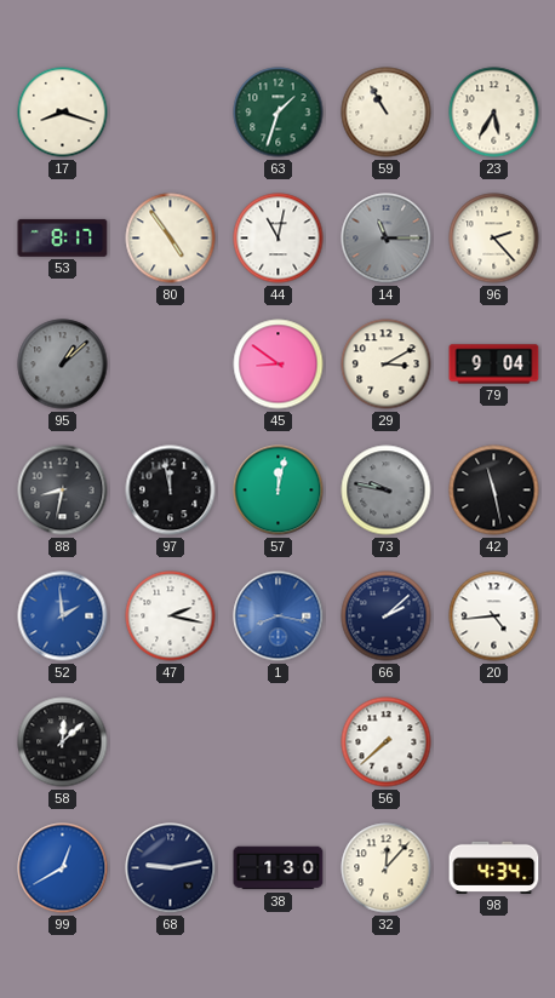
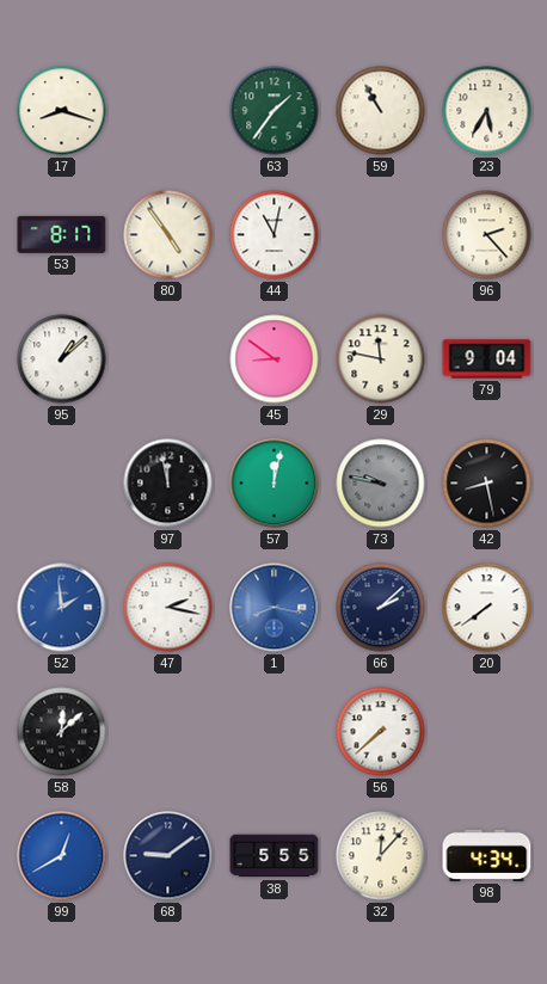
63: 1:33 -> 1:36
14: 11:15 -> none
95 dial: grey -> white
29: 3:10 -> 11:47
88: 8:32 -> none
42: 11:28 -> 8:28
20: 4:44 -> 7:39
68: 9:13 -> 9:09
38: 1:30 -> 5:55
